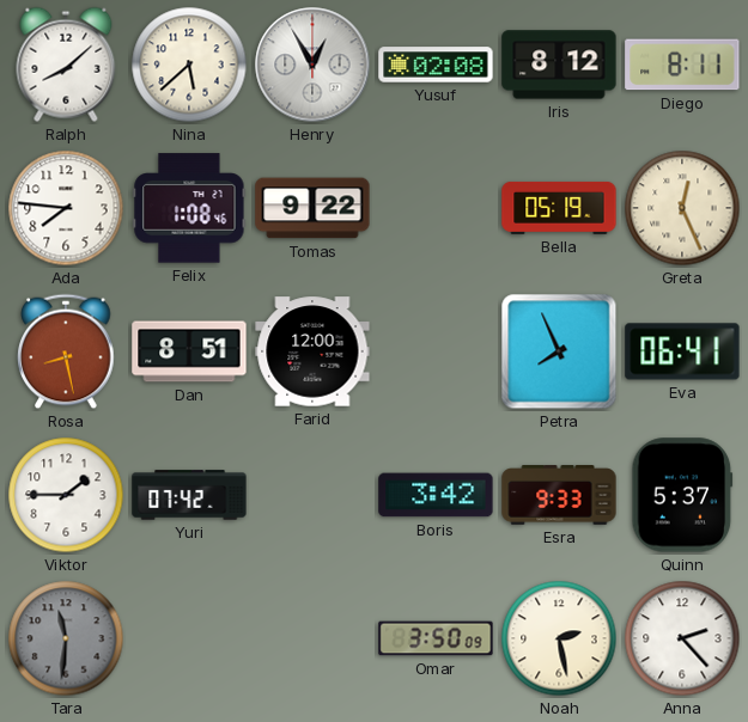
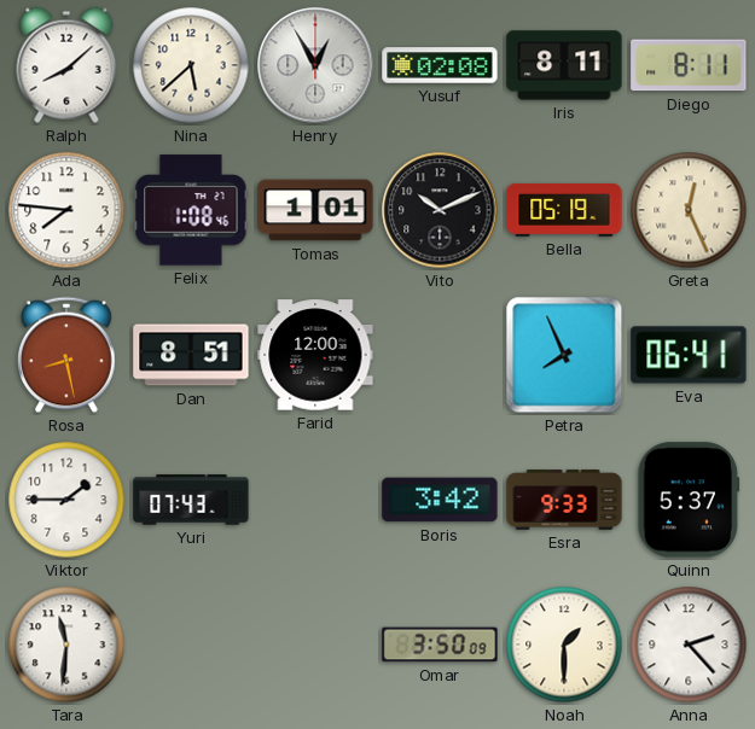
Iris: 8:12 -> 8:11
Tomas: 9:22 -> 1:01
Vito: none -> 10:11
Yuri: 07:42 -> 07:43
Tara dial: grey -> white
Noah: 2:28 -> 1:30
